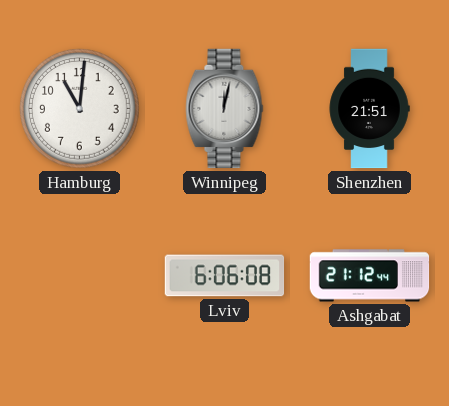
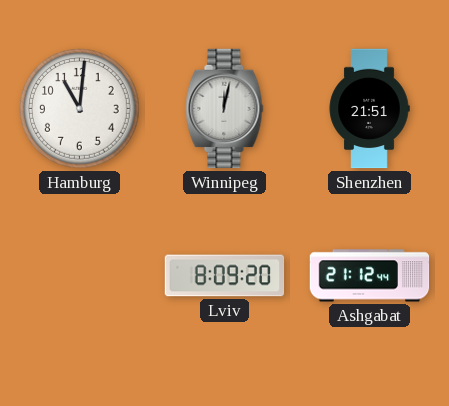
Lviv: 6:06 -> 8:09
